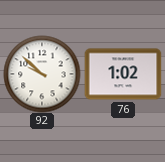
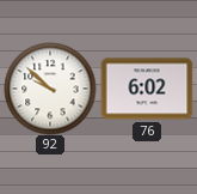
76: 1:02 -> 6:02
